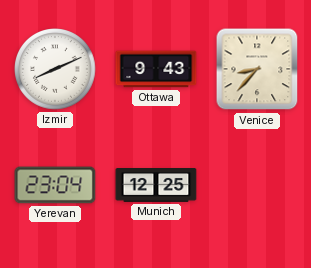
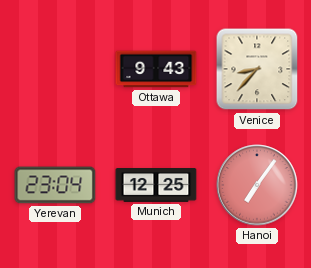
Izmir: 8:11 -> none
Hanoi: none -> 7:06
